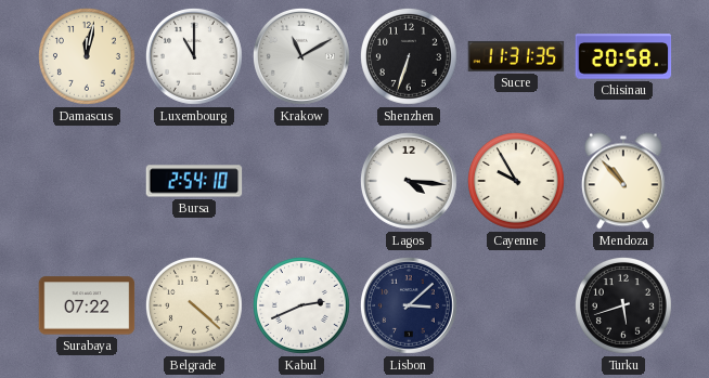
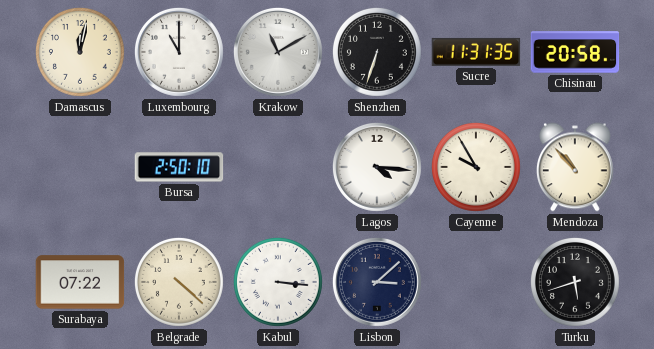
Bursa: 2:54 -> 2:50
Kabul: 2:41 -> 3:16
